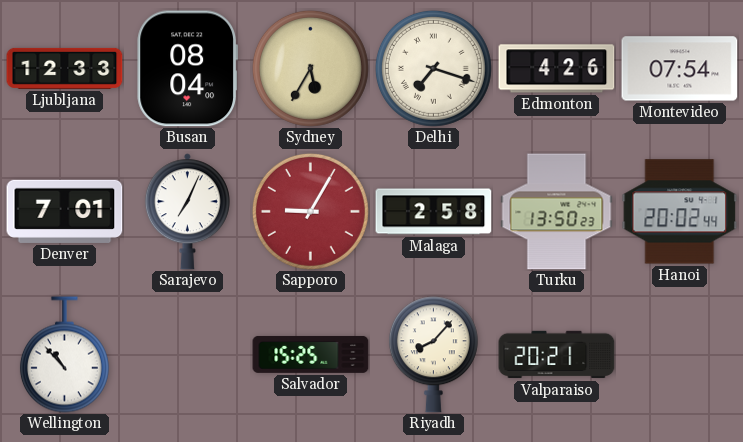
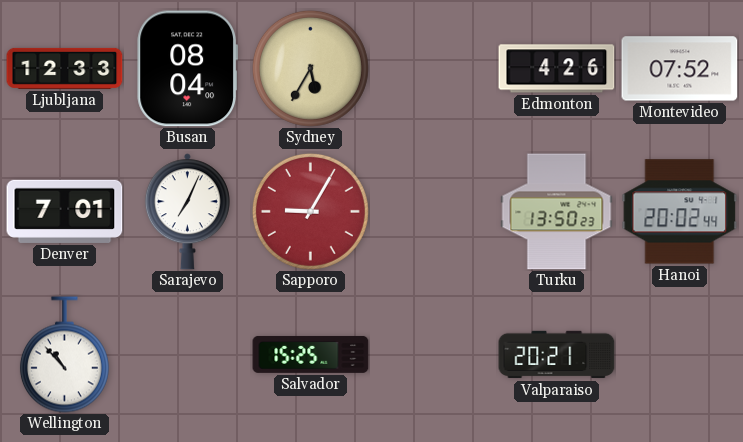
Delhi: 7:18 -> none
Montevideo: 07:54 -> 07:52
Malaga: 2:58 -> none
Riyadh: 8:07 -> none
